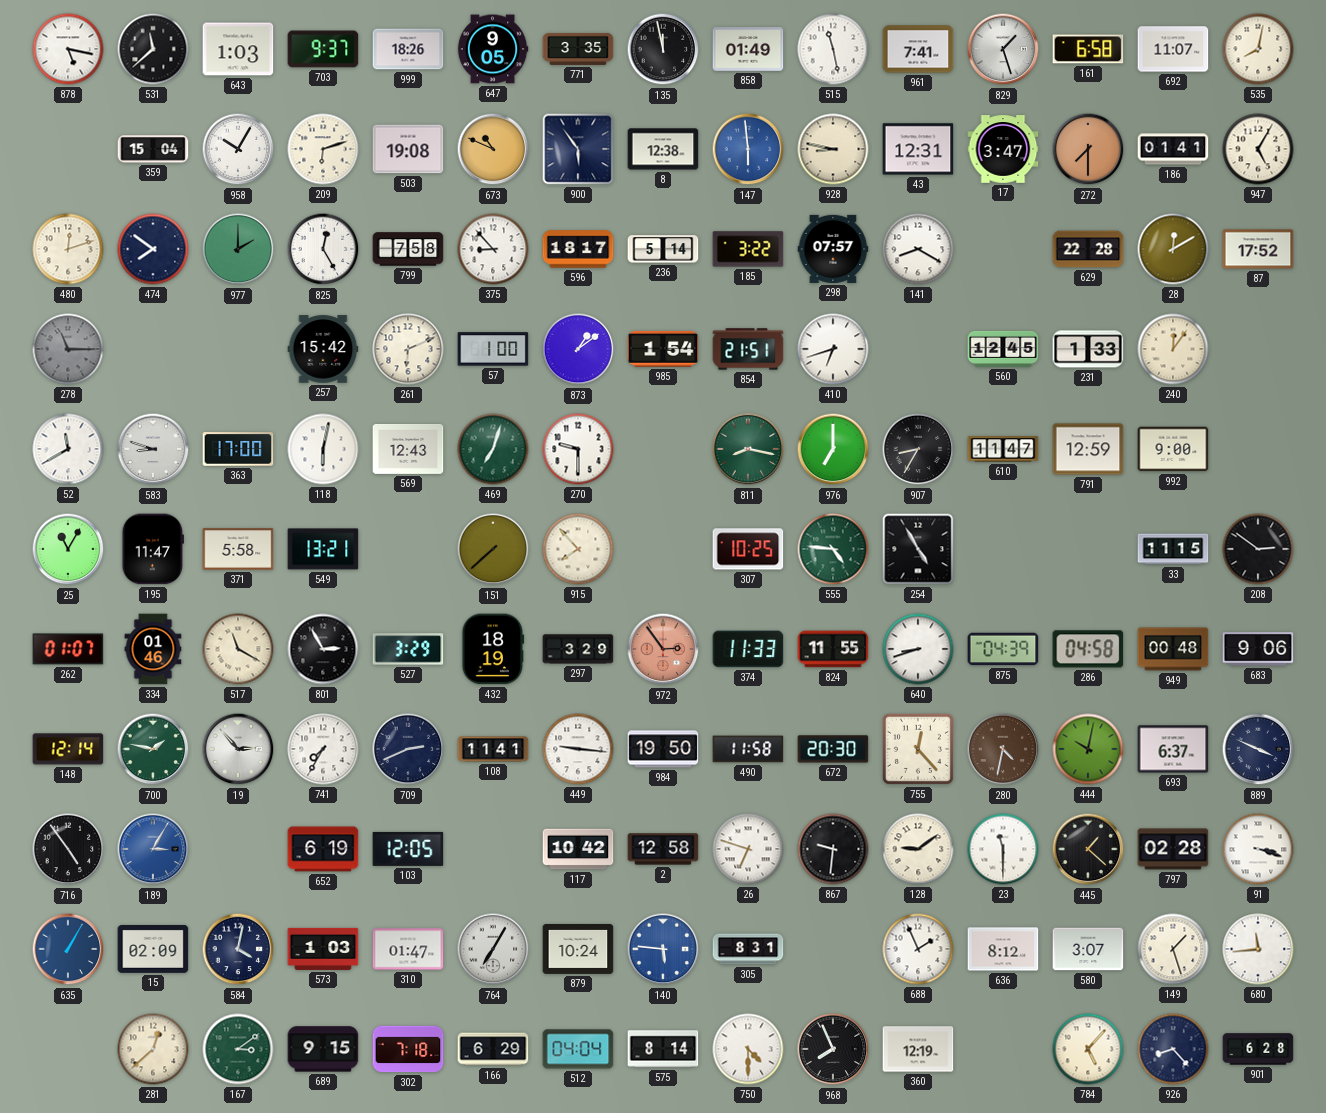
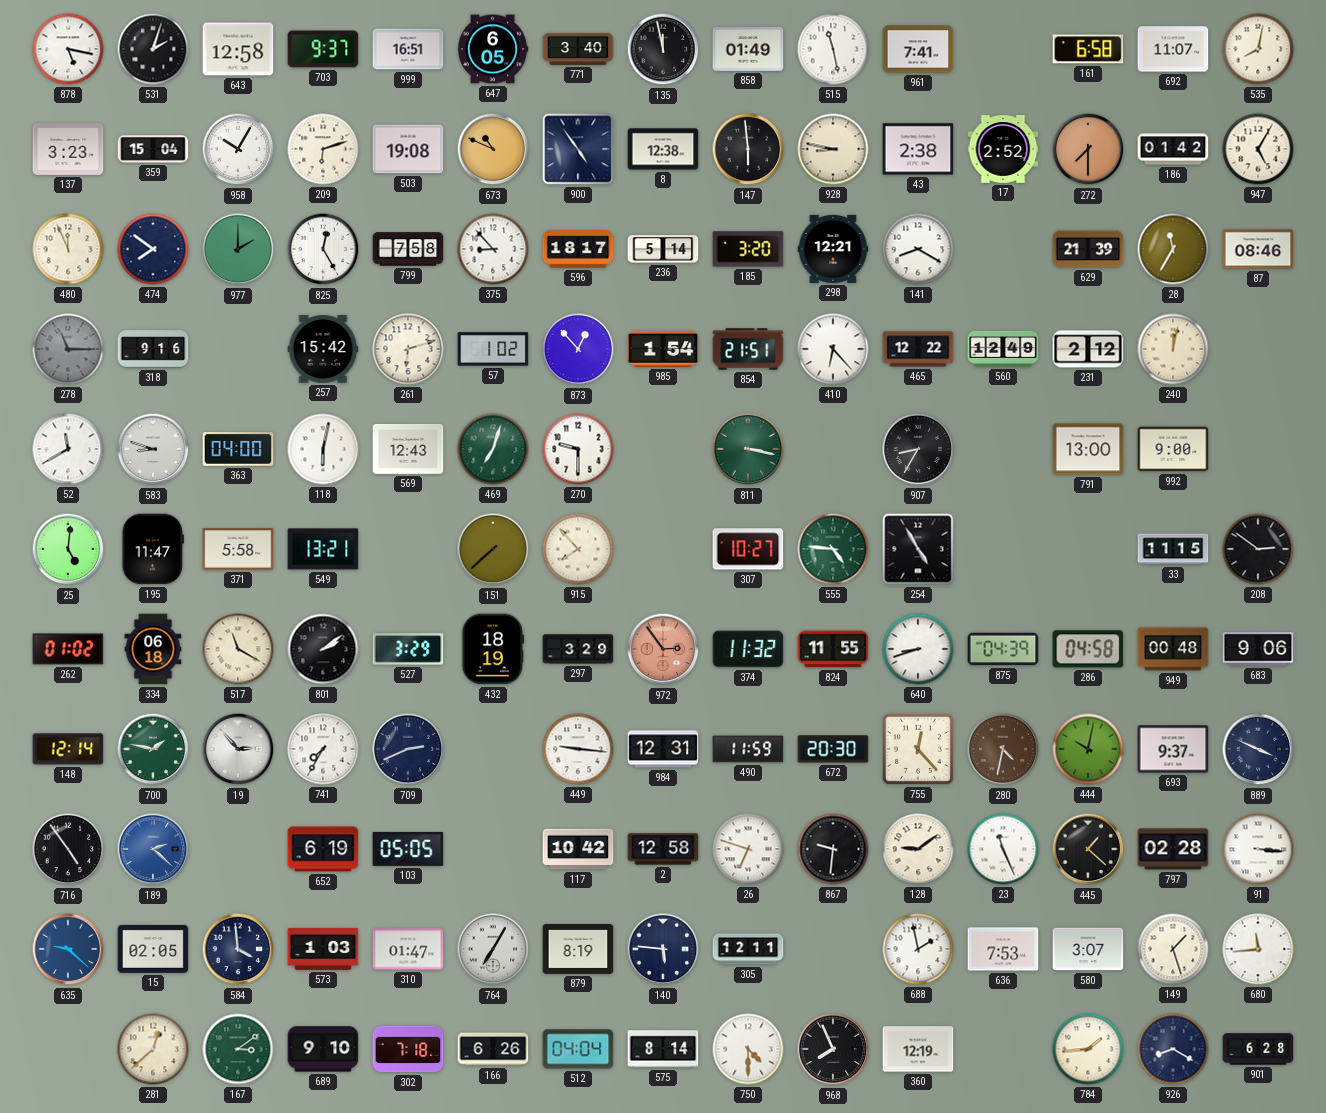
531: 11:38 -> 2:03
643: 1:03 -> 12:58
999: 18:26 -> 16:51
647: 9:05 -> 6:05
771: 3:35 -> 3:40
829: 1:27 -> none
137: none -> 3:23
900: 5:54 -> 4:54
147 dial: blue -> black
43: 12:31 -> 2:38
17: 3:47 -> 2:52
186: 01:41 -> 01:42
480: 12:12 -> 11:56
185: 3:22 -> 3:20
298: 07:57 -> 12:21
629: 22:28 -> 21:39
28: 12:10 -> 11:35
87: 17:52 -> 08:46
318: none -> 9:16
261: 6:11 -> 6:12
57: 1:00 -> 1:02
873: 1:09 -> 12:53
410: 6:42 -> 6:23
465: none -> 12:22
560: 12:45 -> 12:49
231: 1:33 -> 2:12
240: 12:06 -> 12:02
363: 17:00 -> 04:00
811: 8:17 -> 3:17
976: 7:00 -> none
610: 11:47 -> none
791: 12:59 -> 13:00
25: 11:05 -> 5:01
307: 10:25 -> 10:27
262: 01:07 -> 01:02
334: 01:46 -> 06:18
801: 2:55 -> 2:09
374: 11:33 -> 11:32
108: 11:41 -> none
984: 19:50 -> 12:31
490: 11:58 -> 11:59
693: 6:37 -> 9:37
189: 3:05 -> 2:22
103: 12:05 -> 05:05
23: 11:30 -> 11:26
91: 3:18 -> 3:16
635: 1:05 -> 9:22
15: 02:09 -> 02:05
584: 4:02 -> 3:59
879: 10:24 -> 8:19
140 dial: blue -> navy
305: 8:31 -> 12:11
688: 1:56 -> 1:58
636: 8:12 -> 7:53
689: 9:15 -> 9:10
166: 6:29 -> 6:26
784: 5:07 -> 1:44
926: 8:23 -> 8:20
